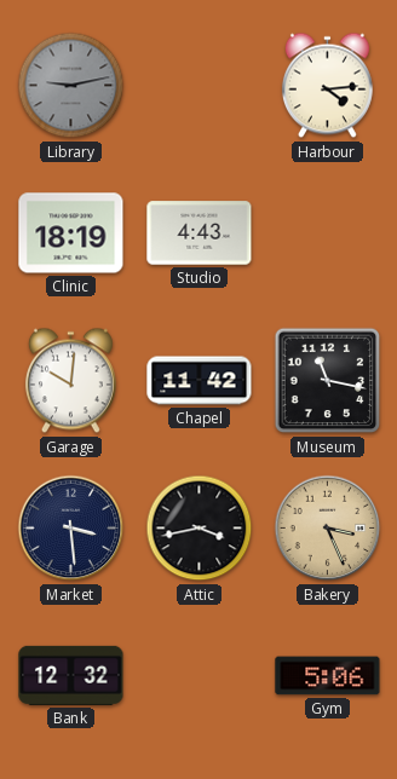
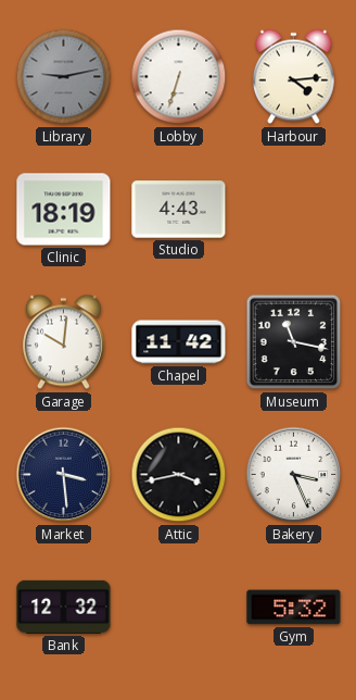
Lobby: none -> 6:33
Bakery dial: champagne -> white
Gym: 5:06 -> 5:32
